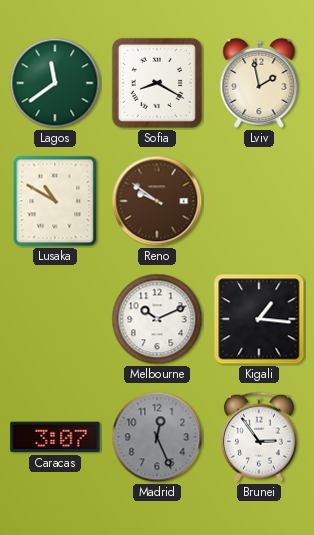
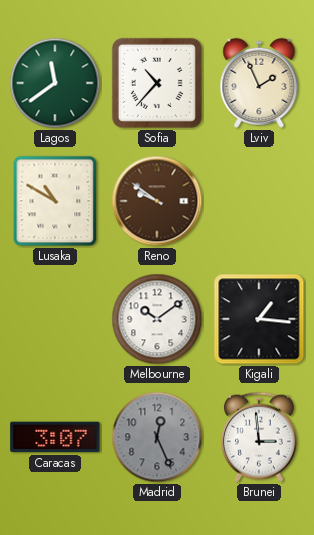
Sofia: 8:20 -> 10:37
Lviv: 1:58 -> 1:56
Melbourne: 10:11 -> 10:09
Brunei: 2:54 -> 2:59
